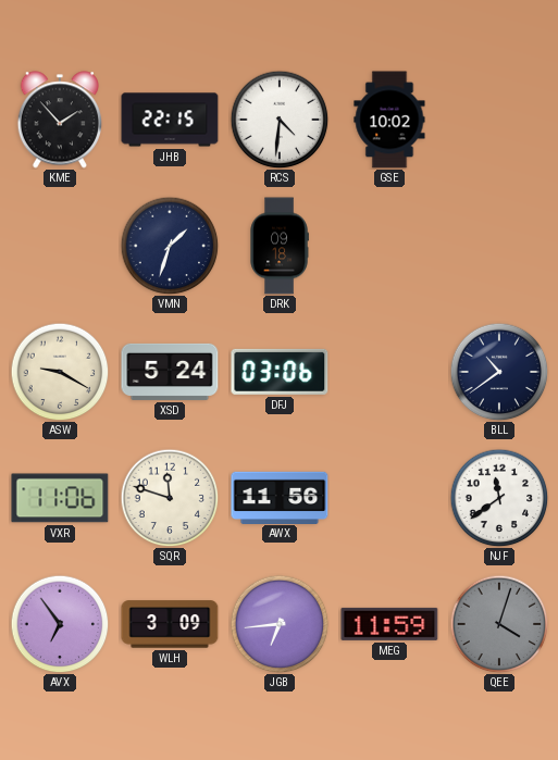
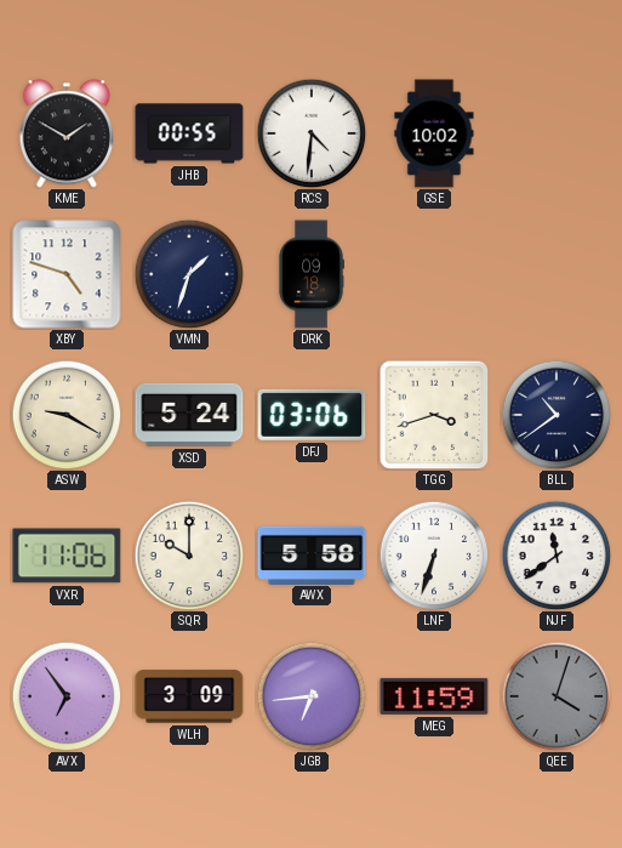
KME: 1:53 -> 1:50
JHB: 22:15 -> 00:55
XBY: none -> 4:48
TGG: none -> 3:42
SQR: 11:48 -> 10:00
AWX: 11:56 -> 5:58
LNF: none -> 6:33
